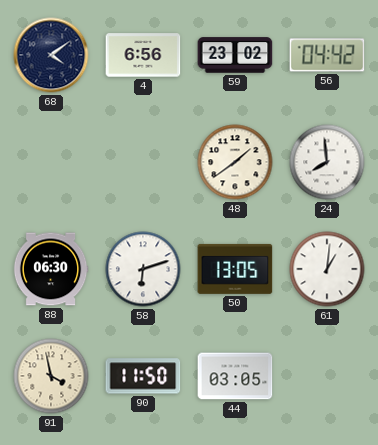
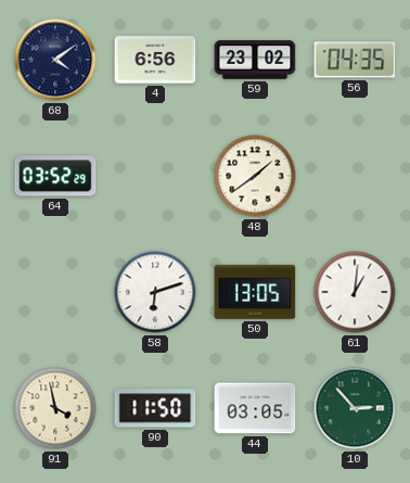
56: 04:42 -> 04:35
64: none -> 03:52
24: 7:59 -> none
88: 06:30 -> none
10: none -> 2:53
